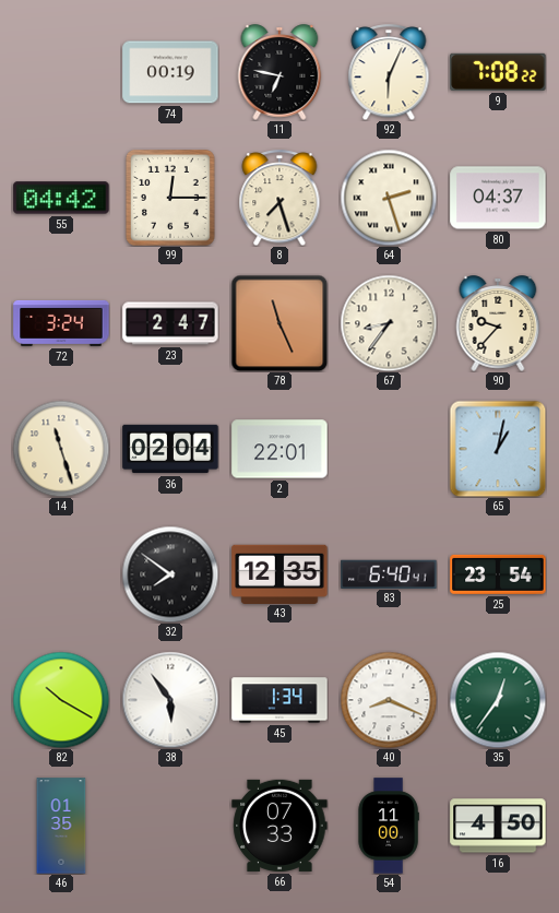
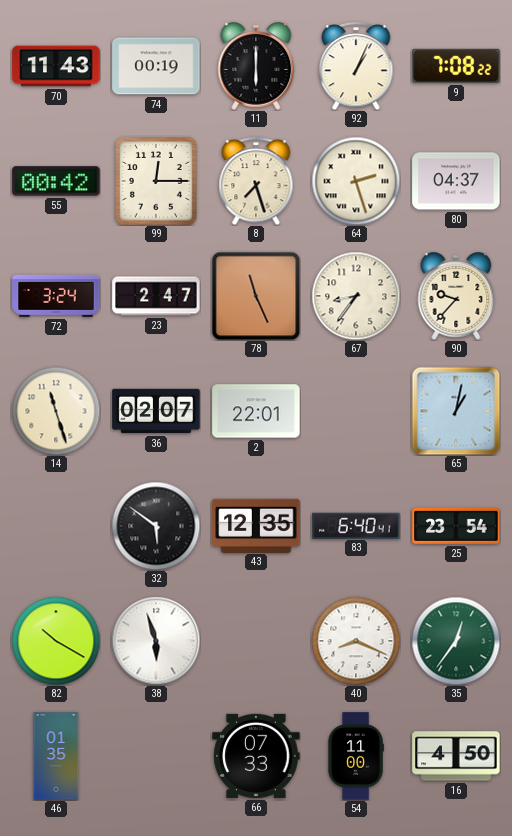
70: none -> 11:43
11: 6:47 -> 6:00
92: 6:04 -> 1:04
55: 04:42 -> 00:42
36: 02:04 -> 02:07
32: 7:51 -> 5:51
38: 5:54 -> 5:57
45: 1:34 -> none
